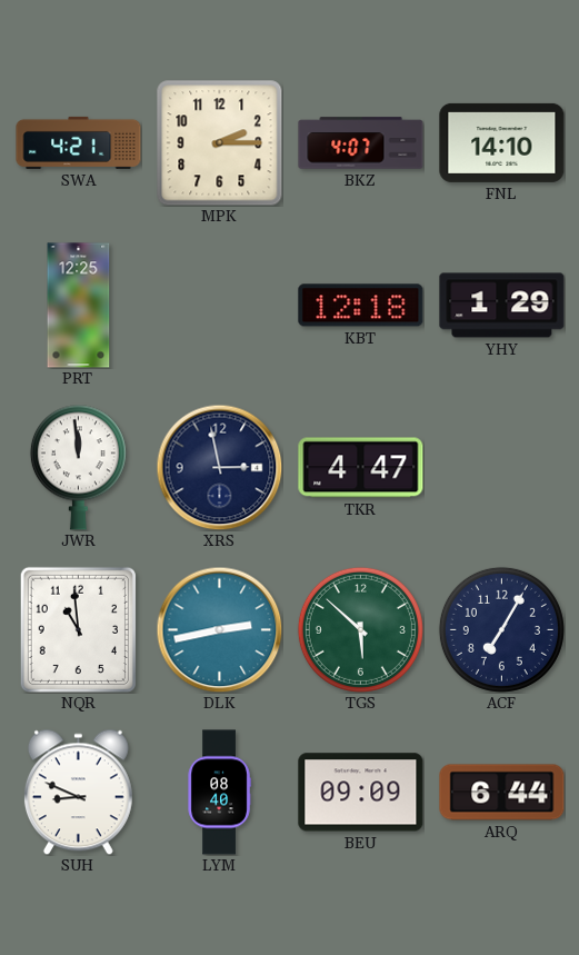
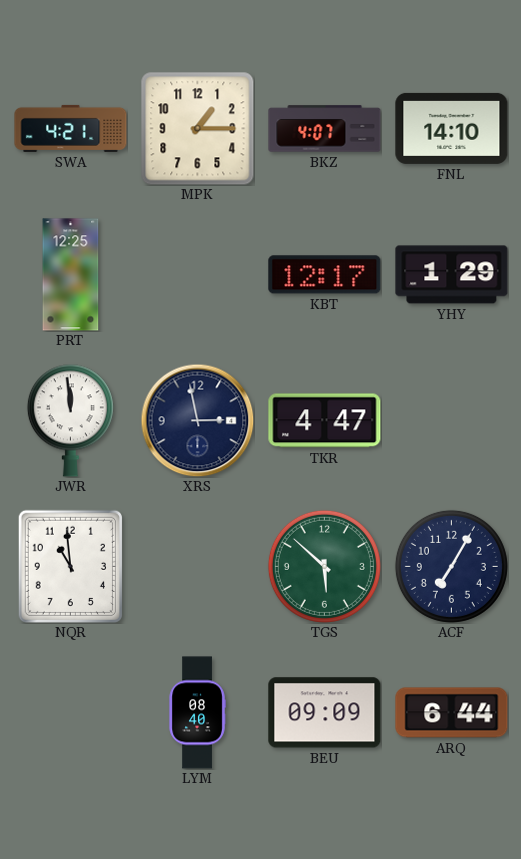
MPK: 2:15 -> 1:15
KBT: 12:18 -> 12:17
DLK: 2:43 -> none
SUH: 8:49 -> none
